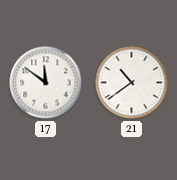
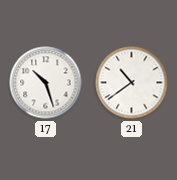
17: 11:51 -> 10:27
